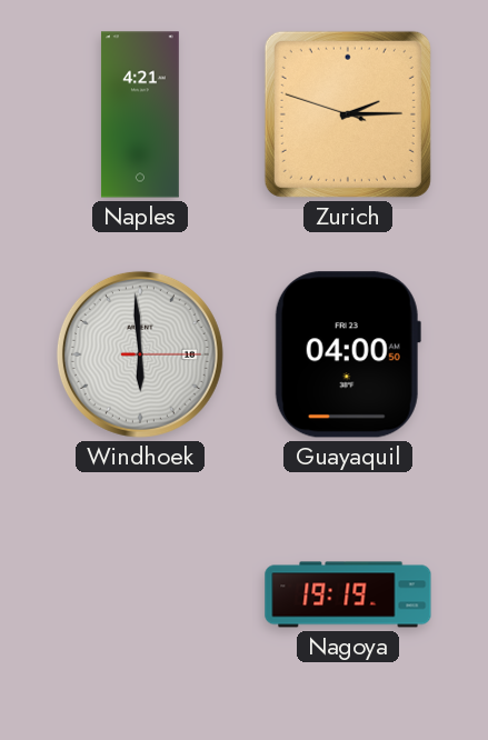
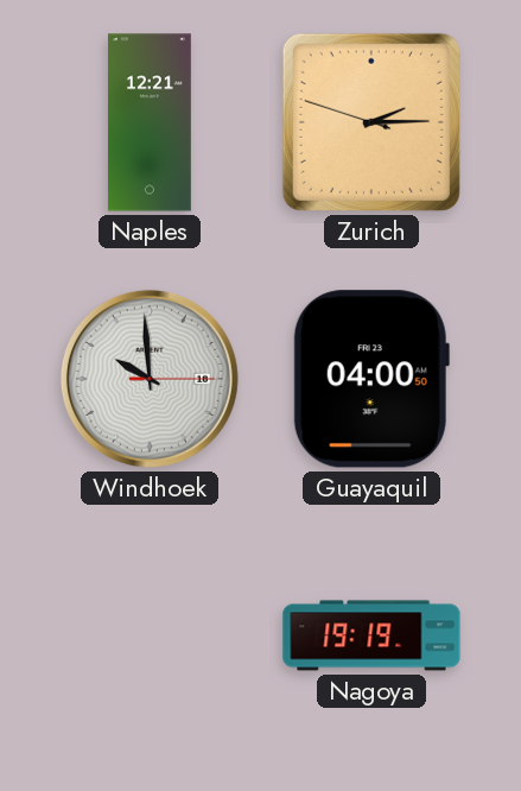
Naples: 4:21 -> 12:21
Windhoek: 5:59 -> 9:59
